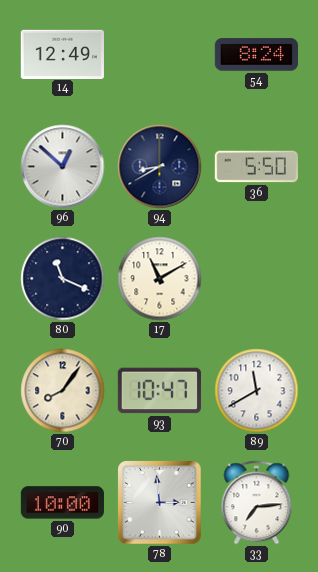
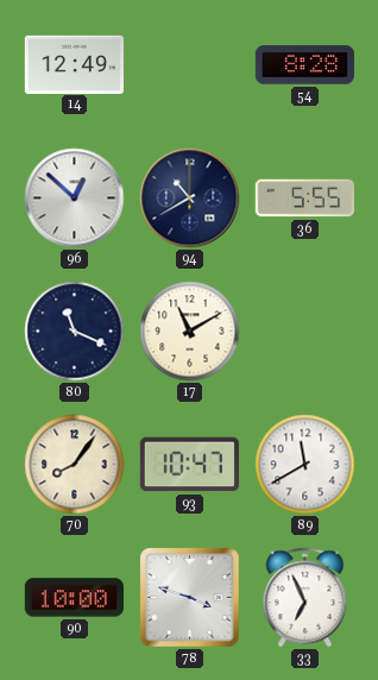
54: 8:24 -> 8:28
94: 8:40 -> 10:40
36: 5:50 -> 5:55
78: 2:59 -> 3:48
33: 7:14 -> 6:56
